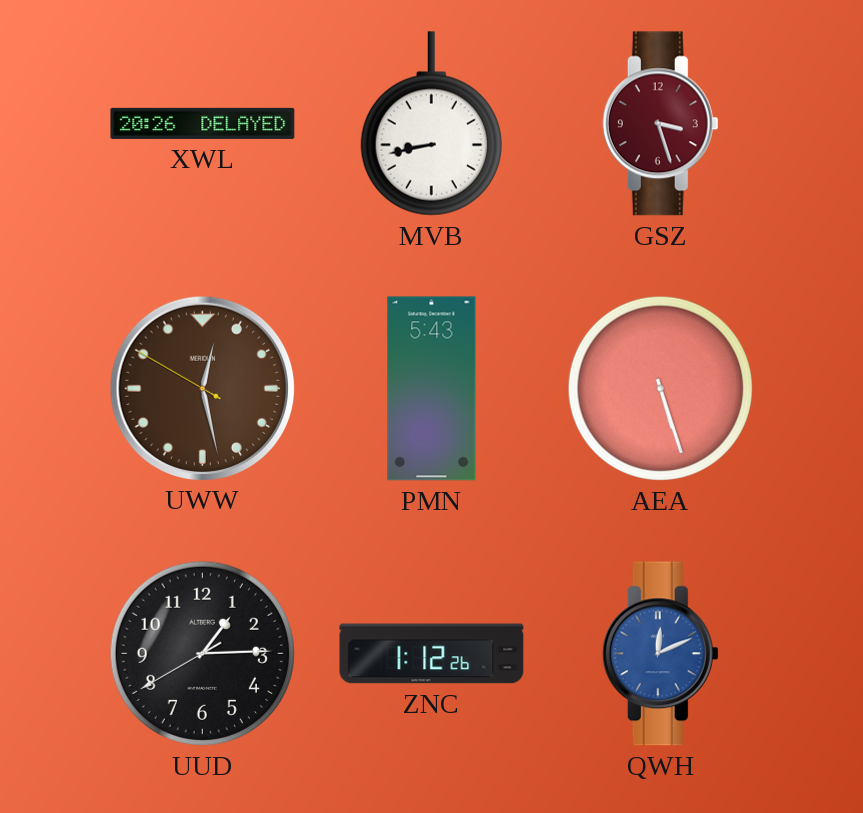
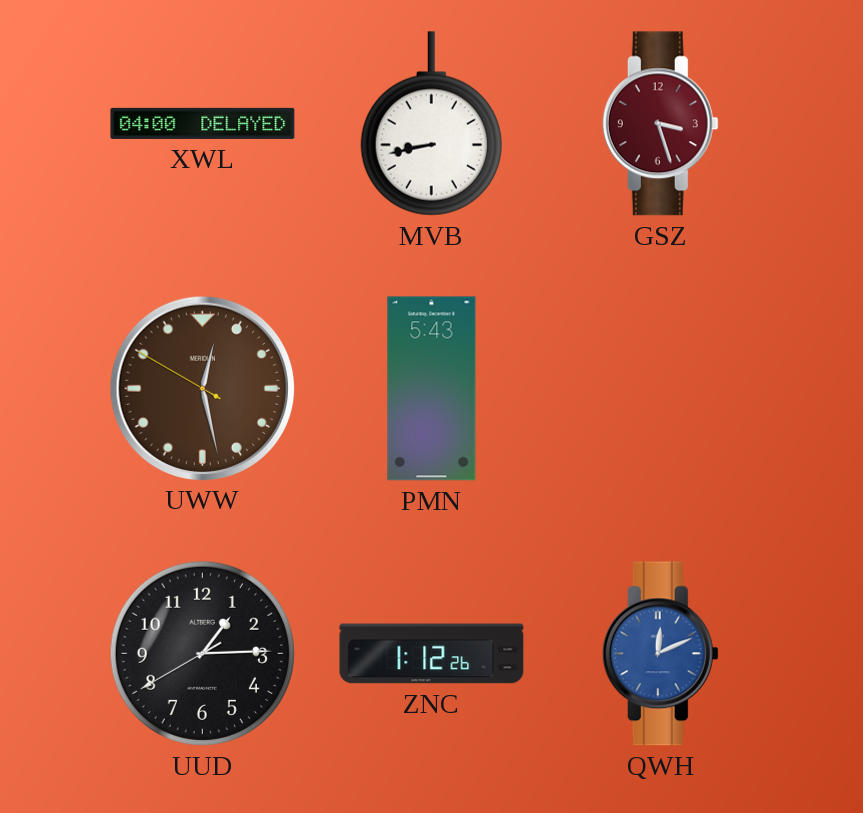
XWL: 20:26 -> 04:00
AEA: 5:27 -> none
